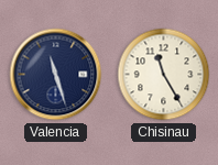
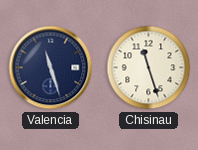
Chisinau: 11:25 -> 11:27
